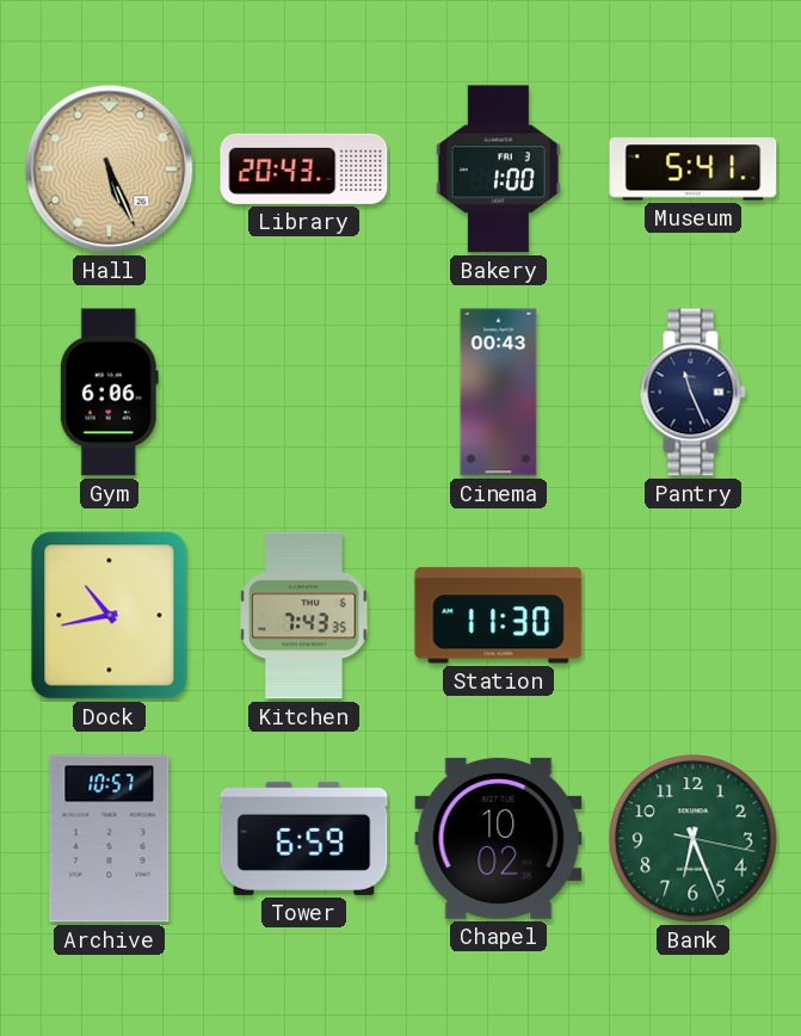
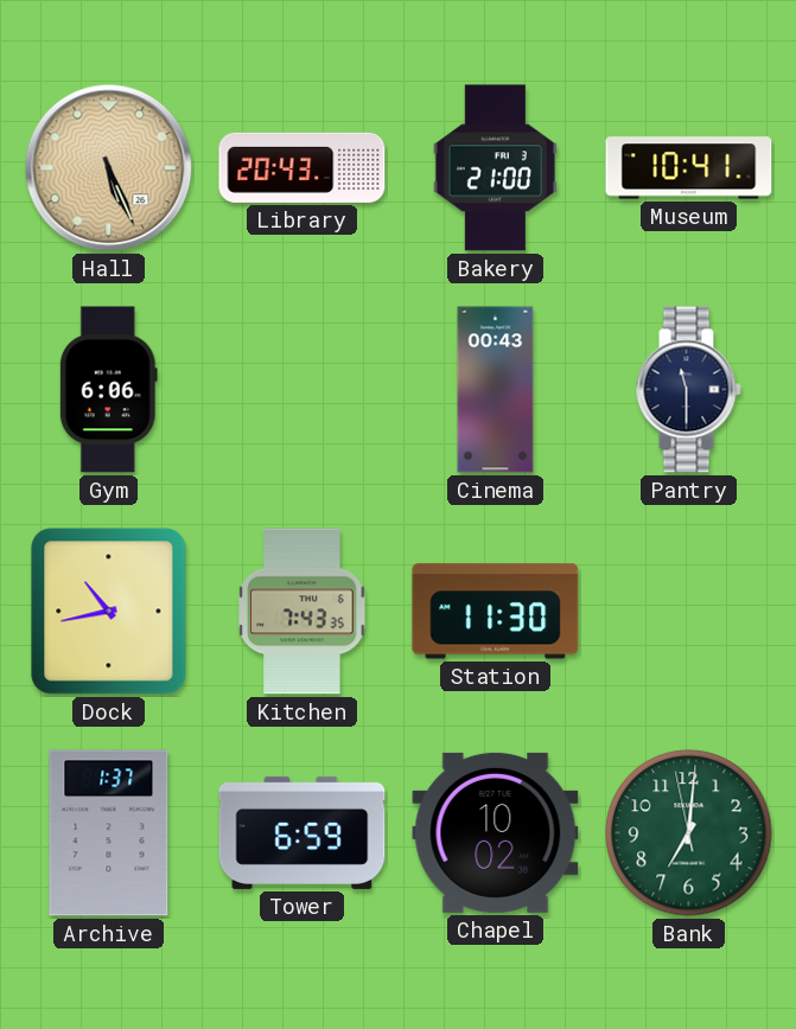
Bakery: 1:00 -> 21:00
Museum: 5:41 -> 10:41
Pantry: 11:26 -> 11:30
Archive: 10:57 -> 1:37
Bank: 6:26 -> 7:00
